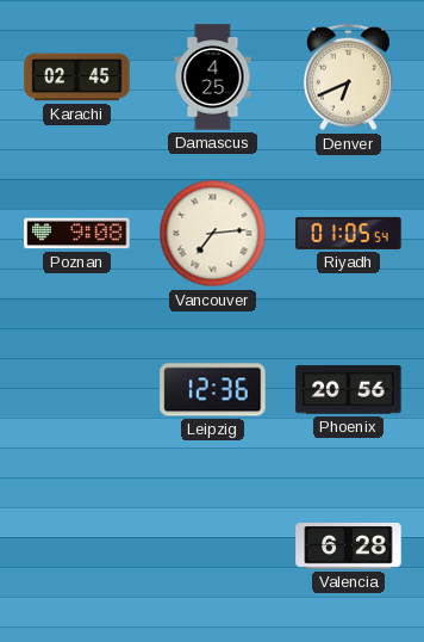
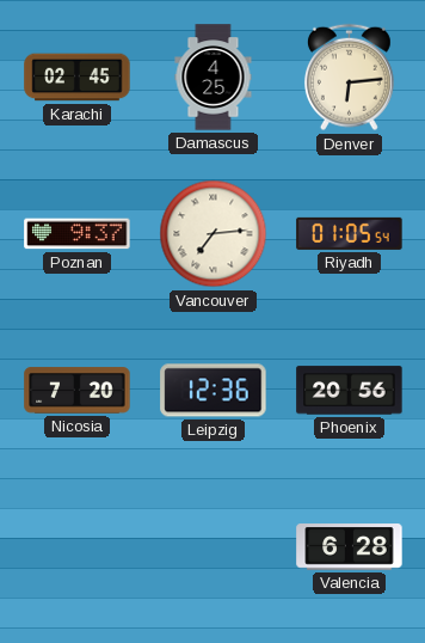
Denver: 6:41 -> 6:14
Poznan: 9:08 -> 9:37
Nicosia: none -> 7:20
